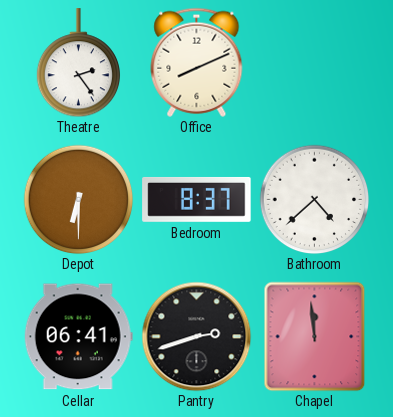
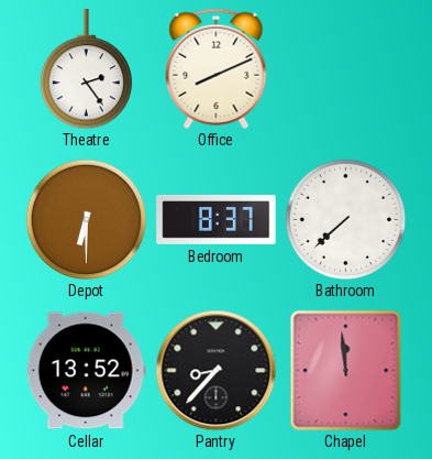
Bathroom: 4:38 -> 7:38
Cellar: 06:41 -> 13:52
Pantry: 2:42 -> 8:37
